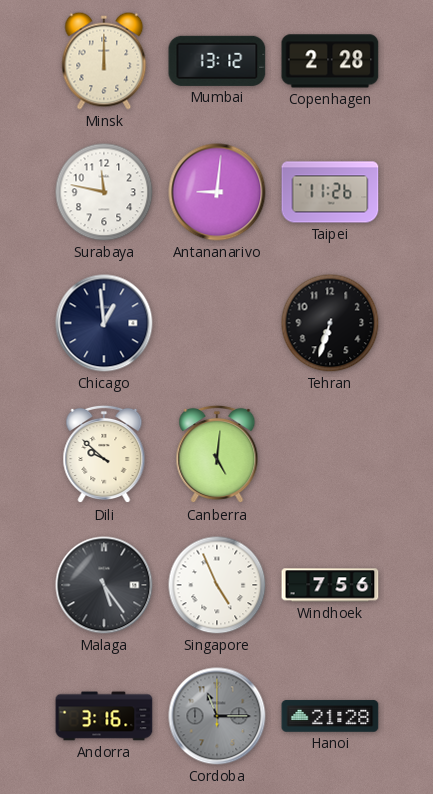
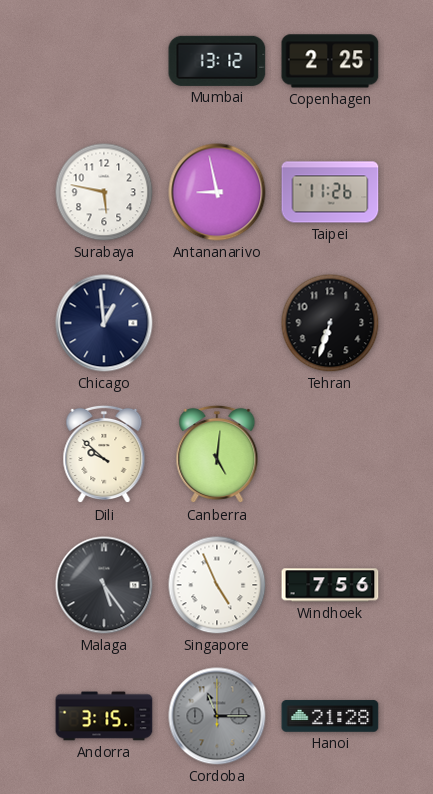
Minsk: 12:00 -> none
Copenhagen: 2:28 -> 2:25
Surabaya: 11:47 -> 5:47
Antananarivo: 9:01 -> 8:58
Andorra: 3:16 -> 3:15
